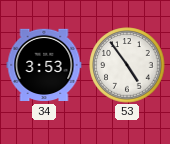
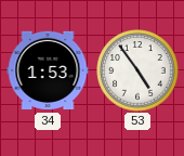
34: 3:53 -> 1:53
